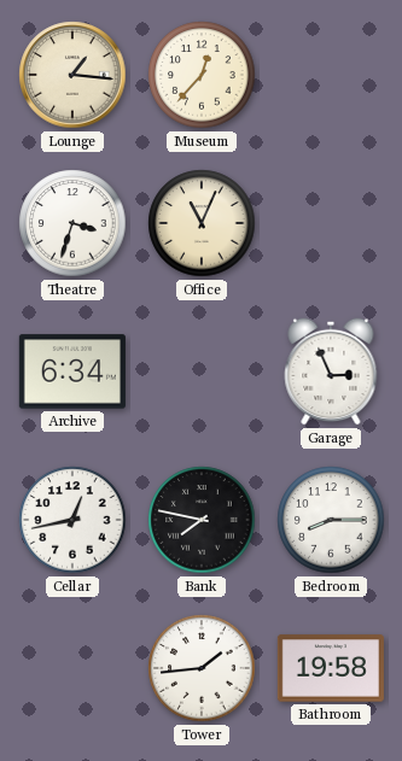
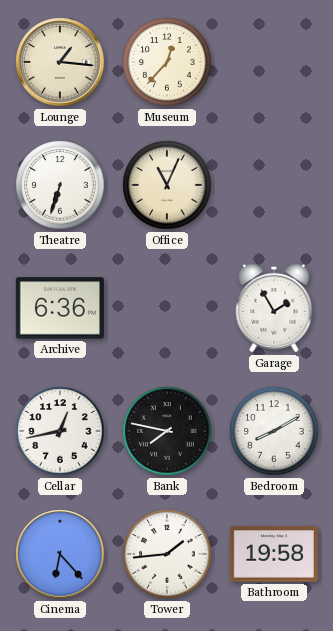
Theatre: 3:33 -> 6:33
Archive: 6:34 -> 6:36
Garage: 2:56 -> 1:55
Bedroom: 8:15 -> 8:10
Cinema: none -> 6:23
